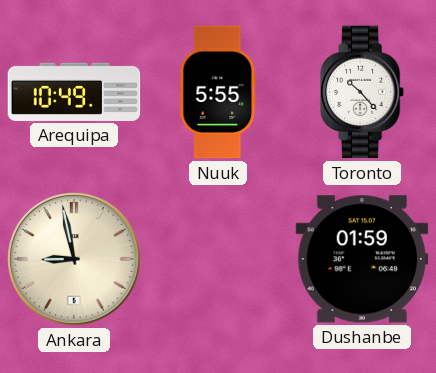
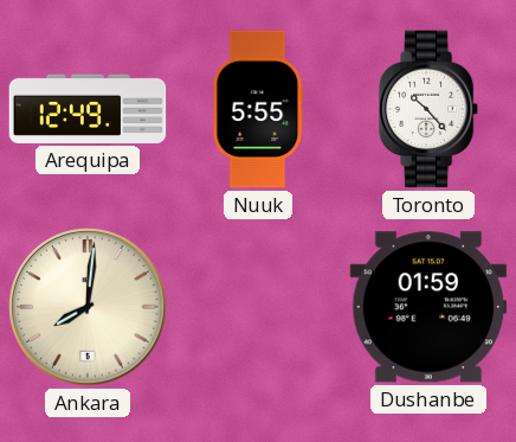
Arequipa: 10:49 -> 12:49
Ankara: 8:58 -> 8:01
